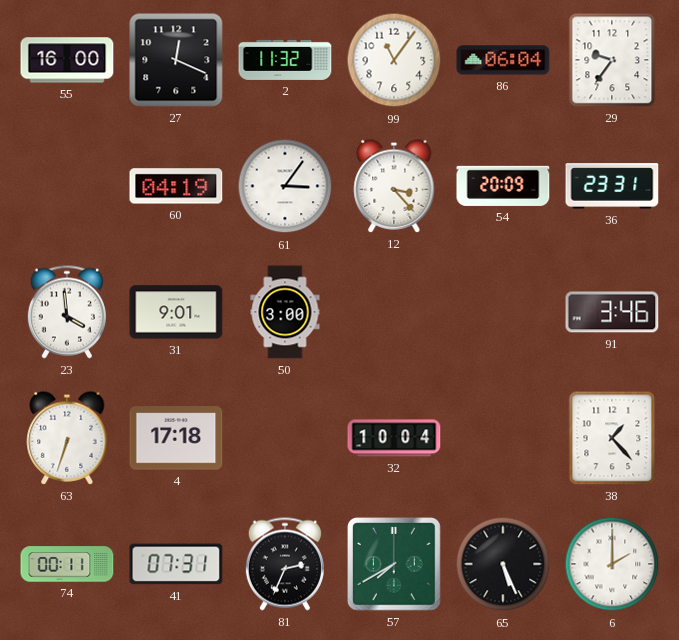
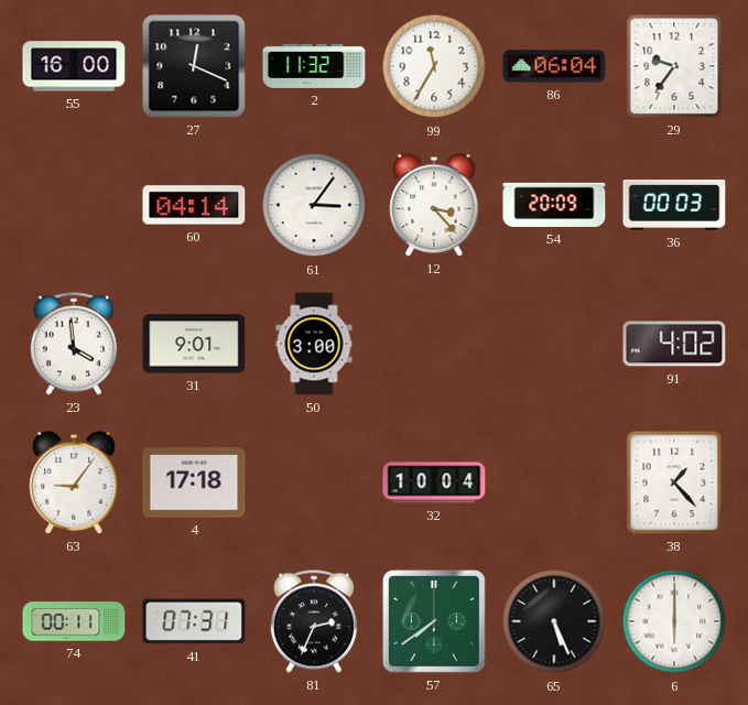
99: 11:06 -> 11:35
60: 04:19 -> 04:14
36: 23:31 -> 00:03
91: 3:46 -> 4:02
63: 6:33 -> 9:06
57: 7:40 -> 7:39
6: 2:00 -> 6:00
